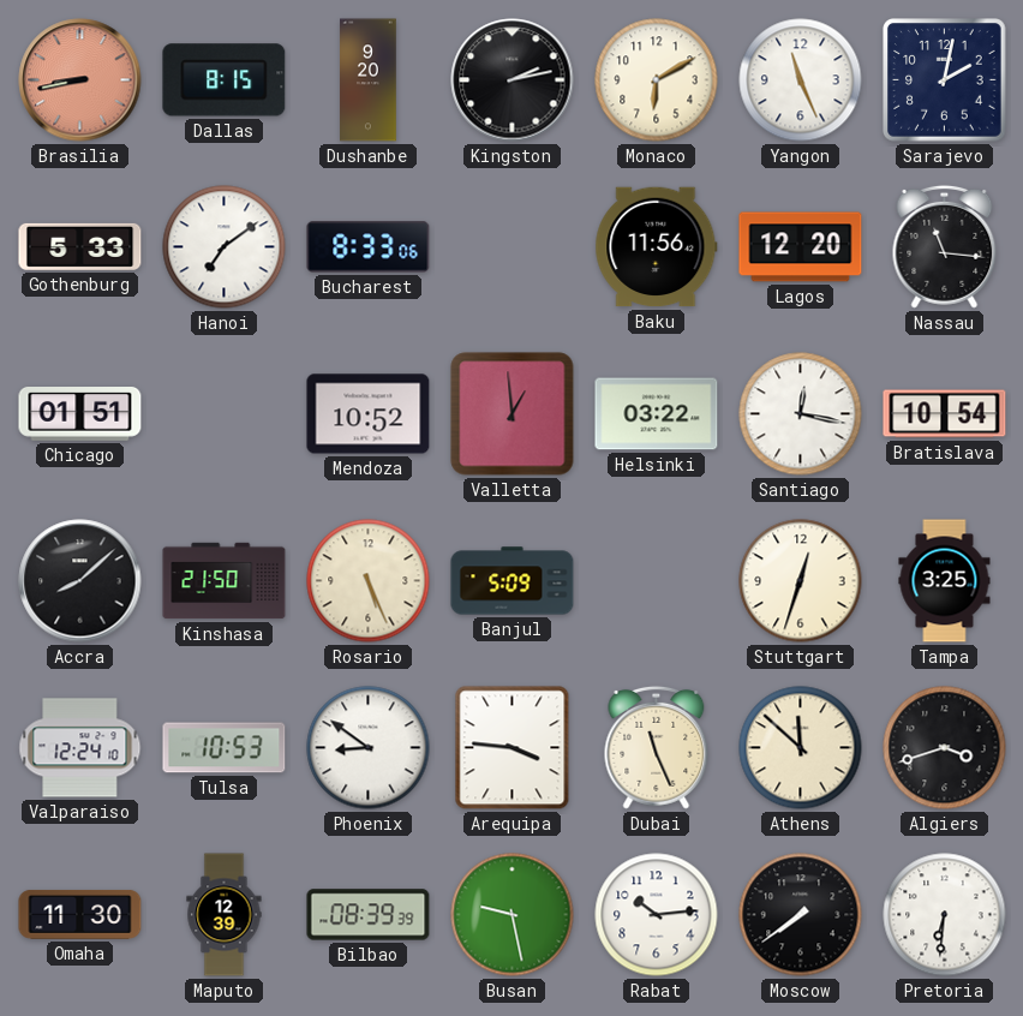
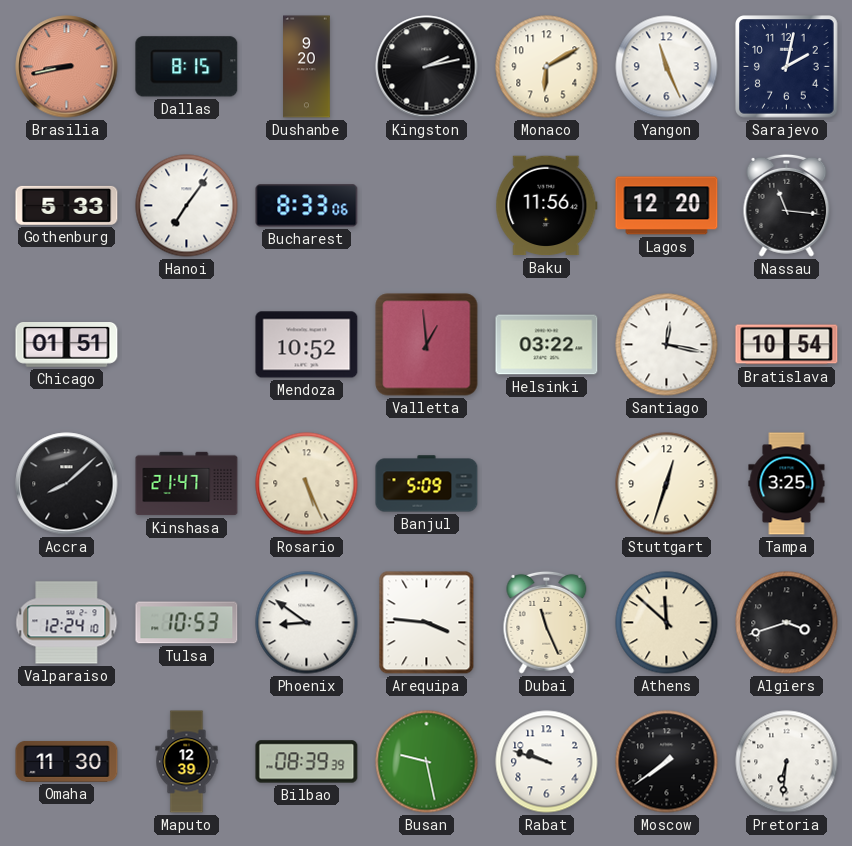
Hanoi: 7:09 -> 7:06
Kinshasa: 21:50 -> 21:47
Rabat: 10:14 -> 9:48
